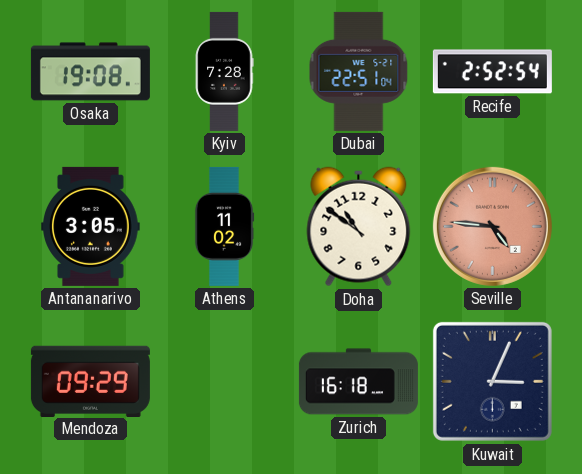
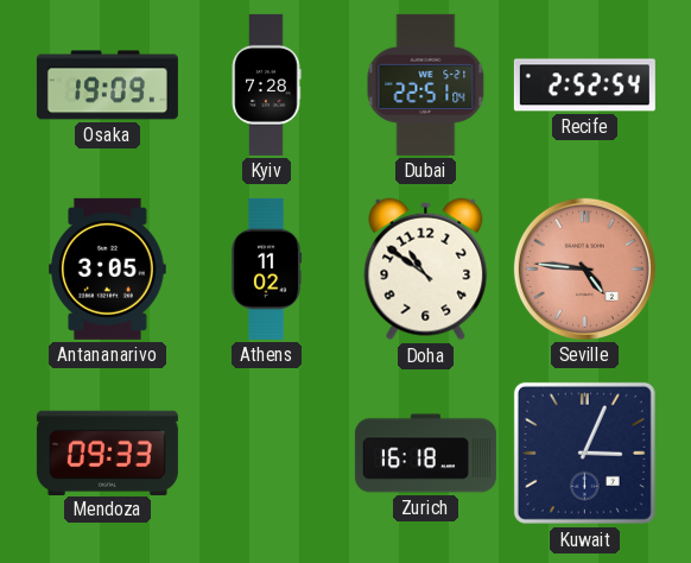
Osaka: 19:08 -> 19:09
Mendoza: 09:29 -> 09:33
